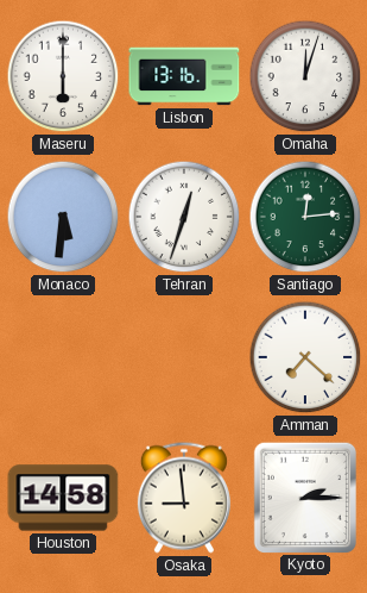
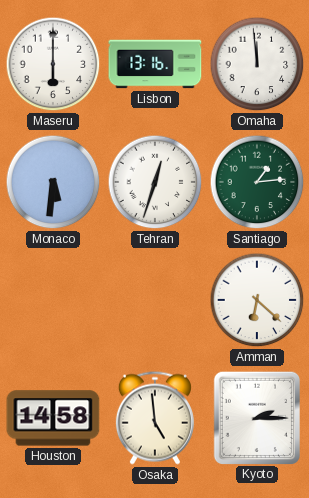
Omaha: 12:03 -> 11:59
Santiago: 12:14 -> 1:14
Amman: 7:22 -> 6:22
Osaka: 8:59 -> 4:59
